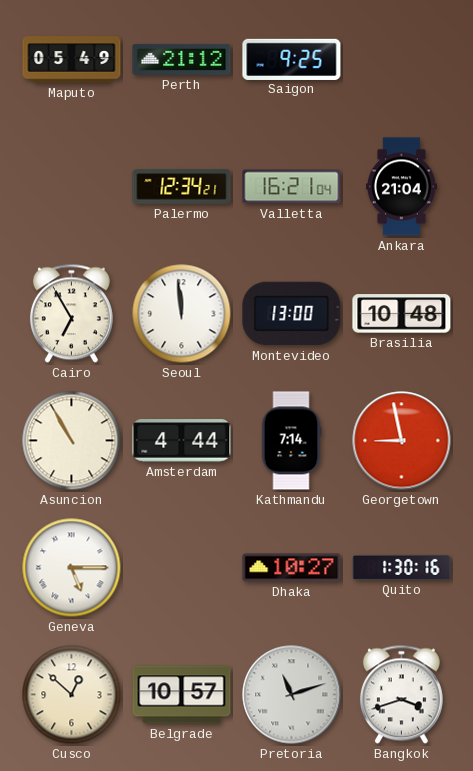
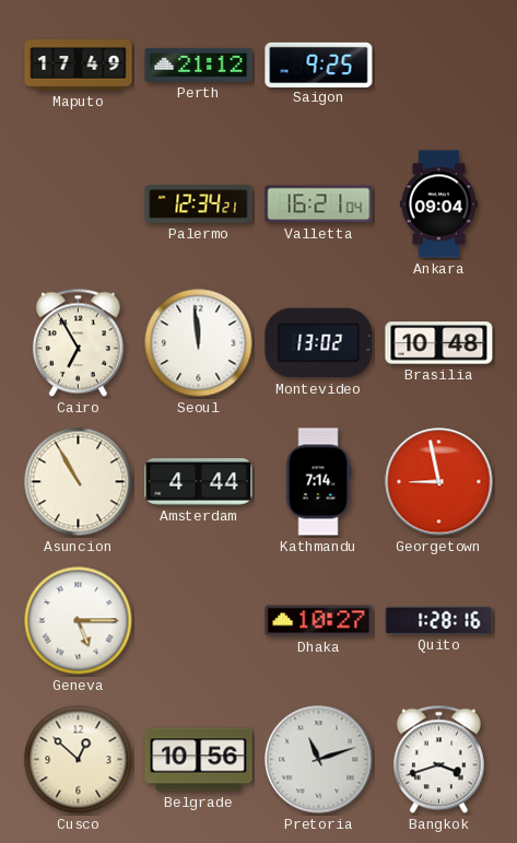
Maputo: 05:49 -> 17:49
Ankara: 21:04 -> 09:04
Montevideo: 13:00 -> 13:02
Quito: 1:30 -> 1:28
Belgrade: 10:57 -> 10:56
